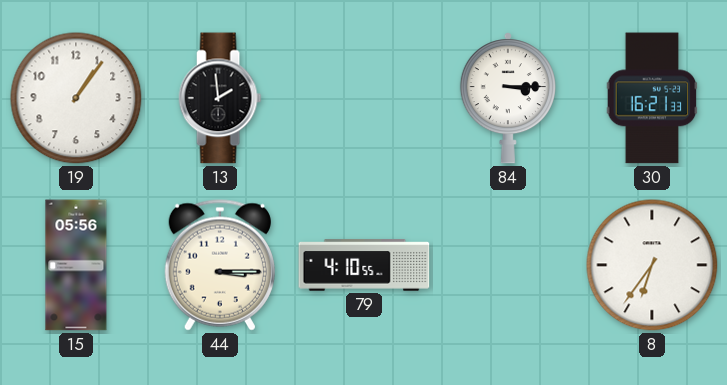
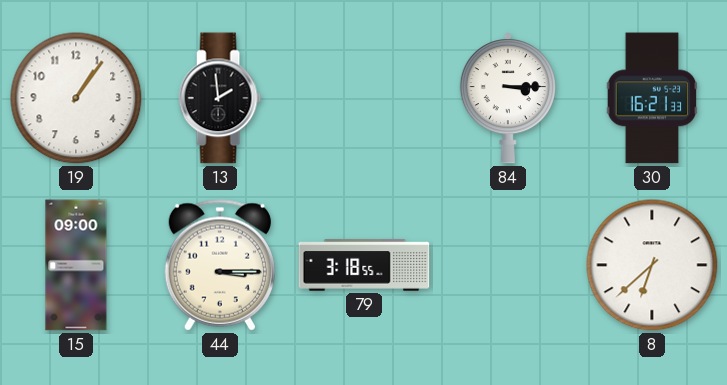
15: 05:56 -> 09:00
79: 4:10 -> 3:18
8: 6:36 -> 6:38
